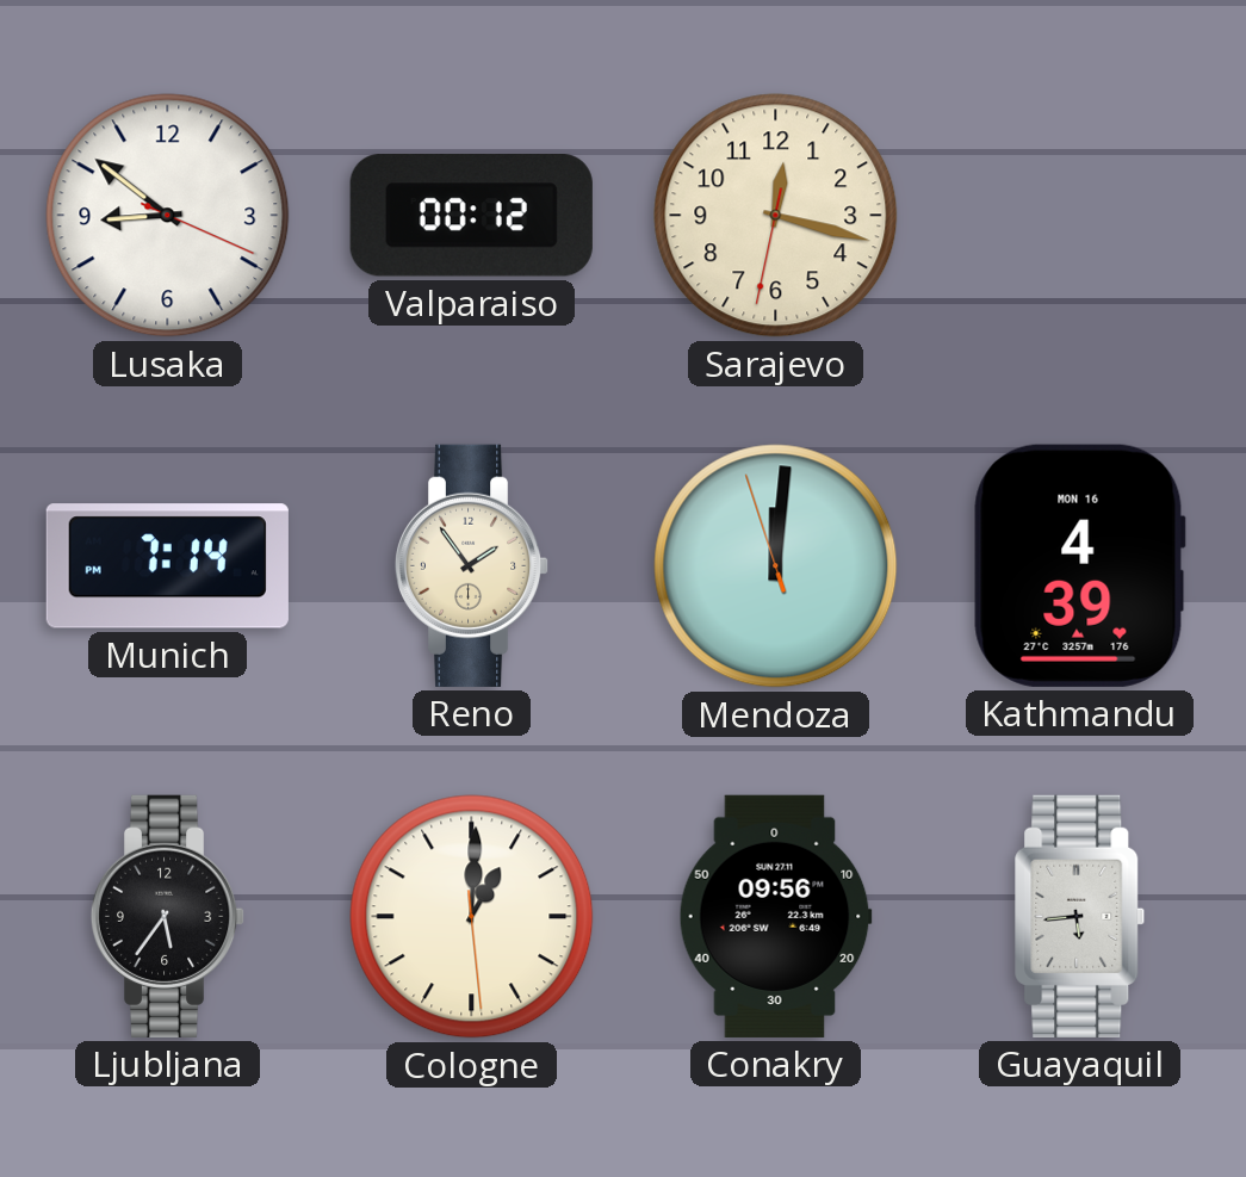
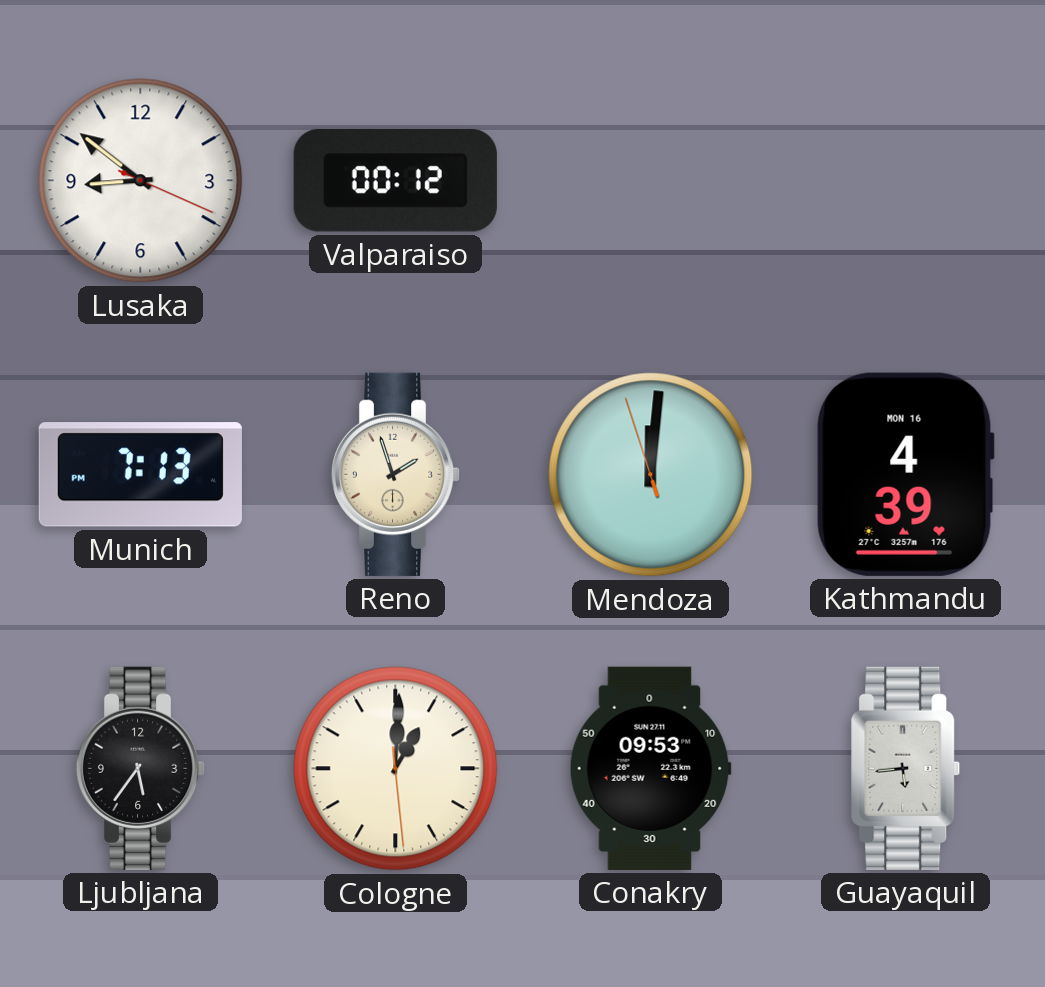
Sarajevo: 12:17 -> none
Munich: 7:14 -> 7:13
Reno: 1:54 -> 1:57
Conakry: 09:56 -> 09:53
